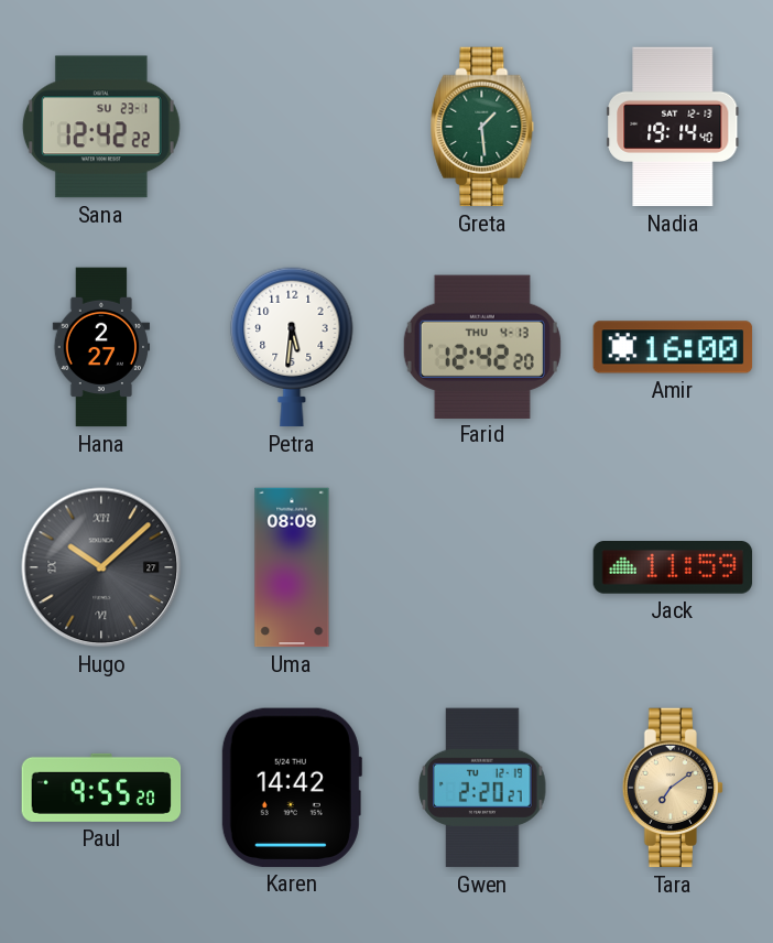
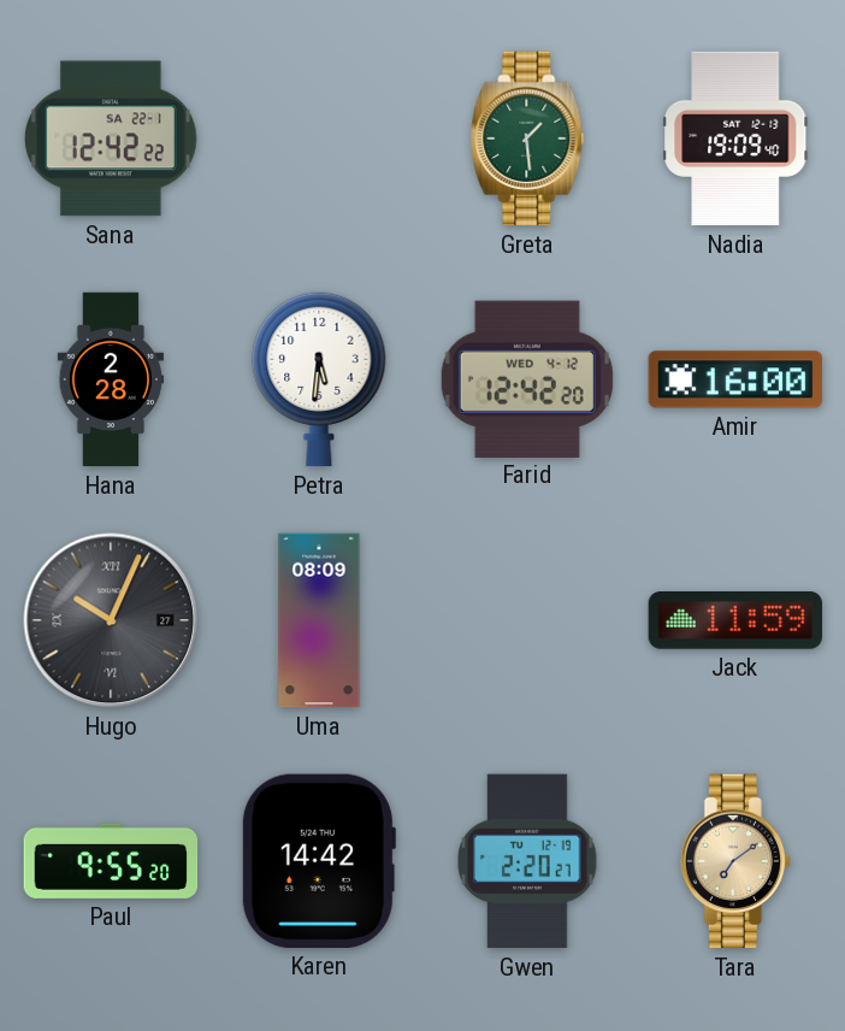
Sana date: SU 23-1 -> SA 22-1
Nadia: 19:14 -> 19:09
Hana: 2:27 -> 2:28
Farid date: THU 4-13 -> WED 4-12
Hugo: 10:08 -> 10:04
